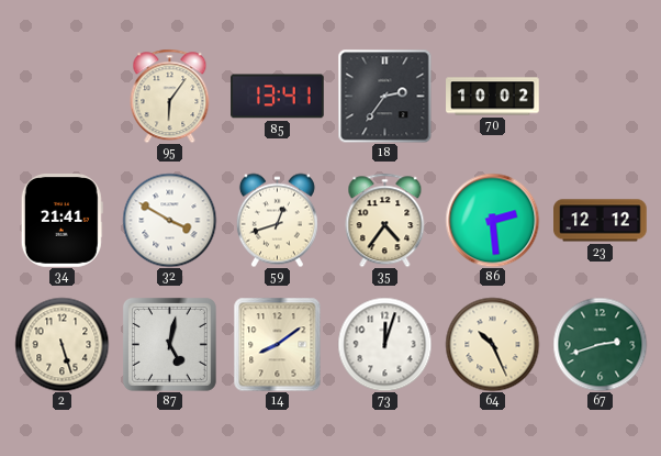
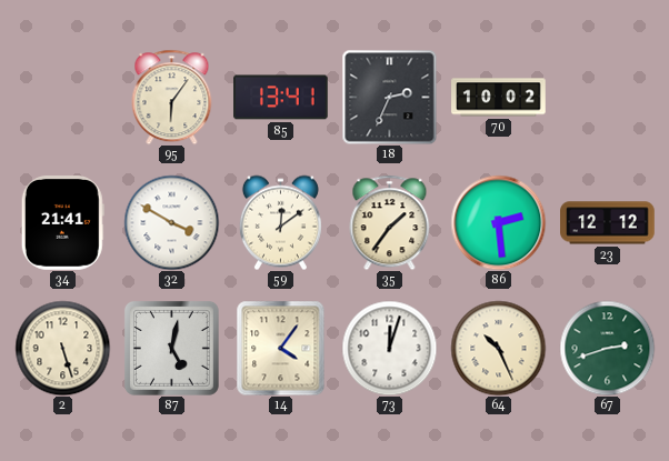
18: 2:36 -> 2:34
59: 12:42 -> 12:09
35: 4:36 -> 1:36
14: 8:09 -> 4:06
